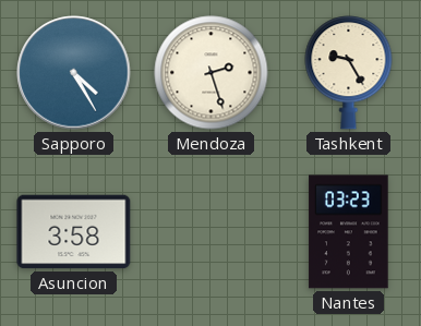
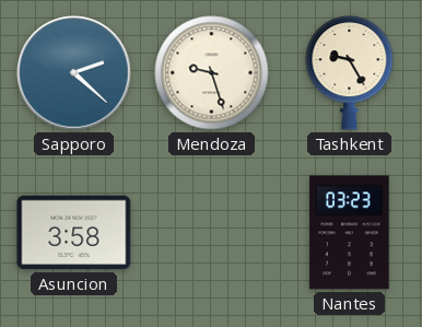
Sapporo: 4:25 -> 2:22
Mendoza: 2:27 -> 9:27
